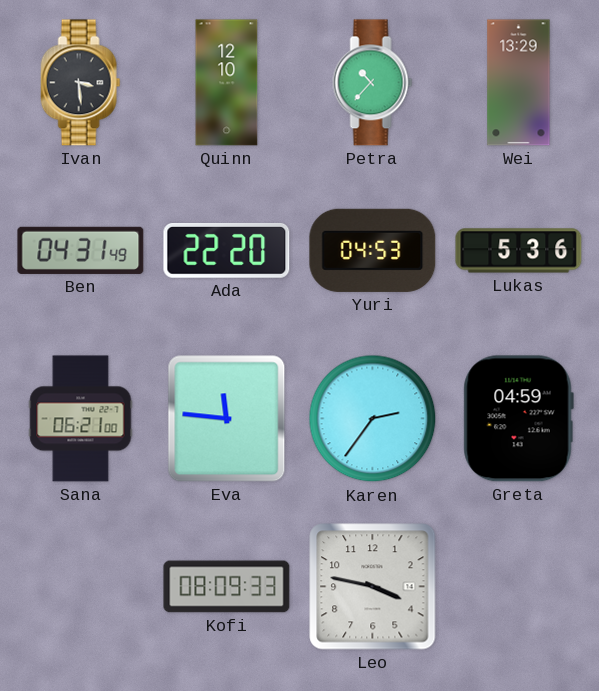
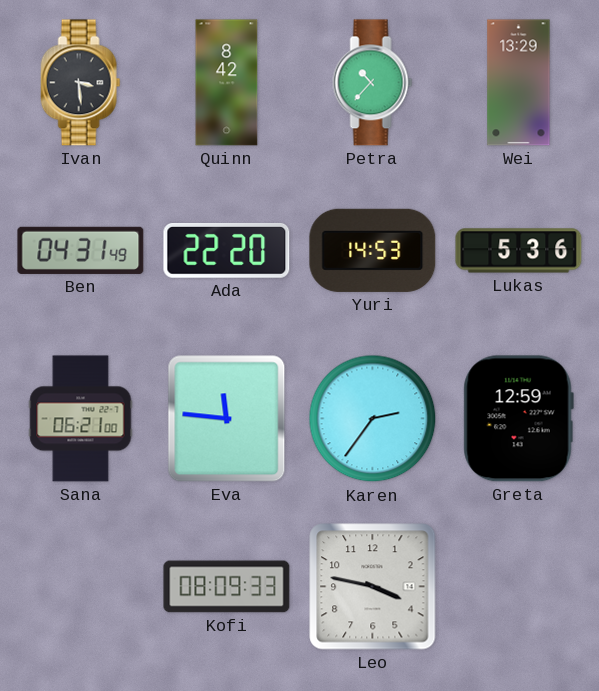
Quinn: 12:10 -> 8:42
Yuri: 04:53 -> 14:53
Greta: 04:59 -> 12:59
